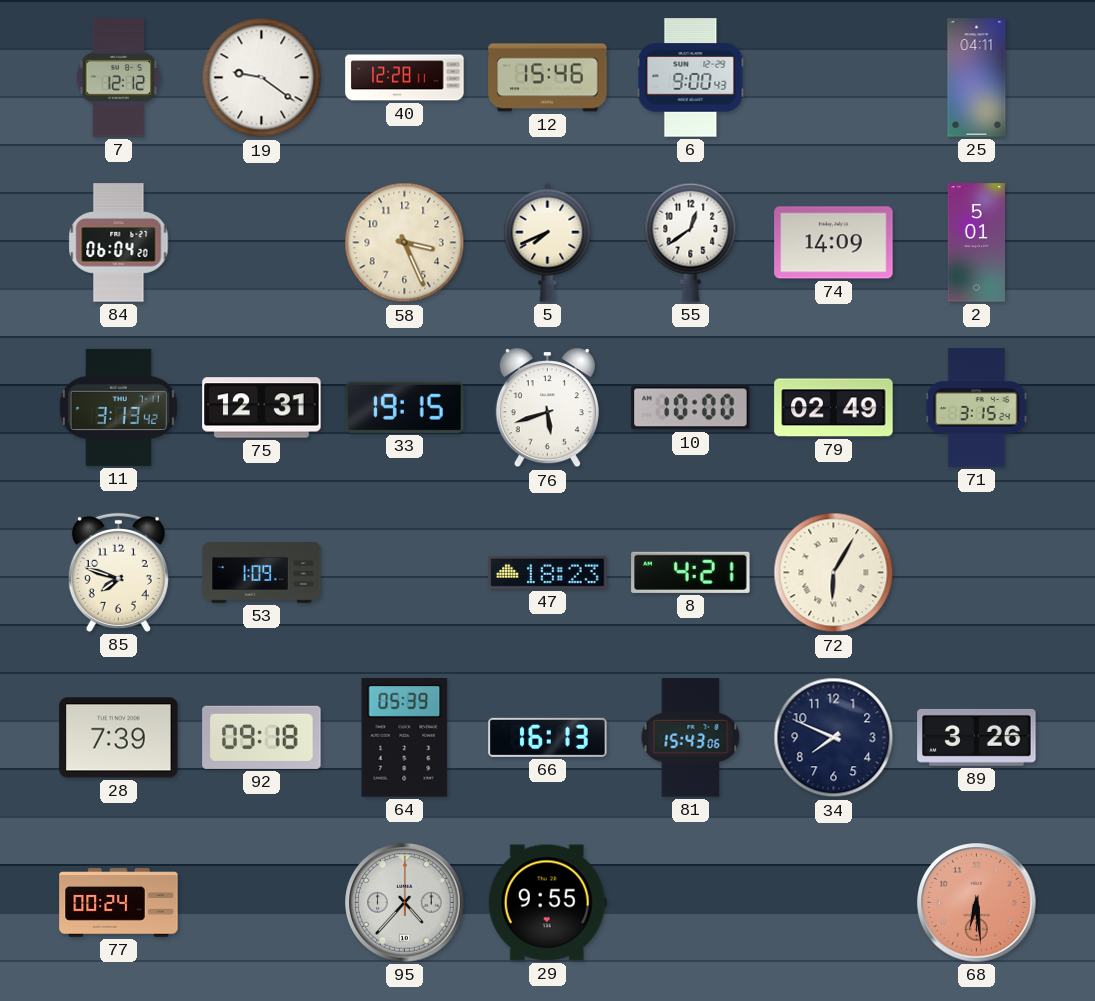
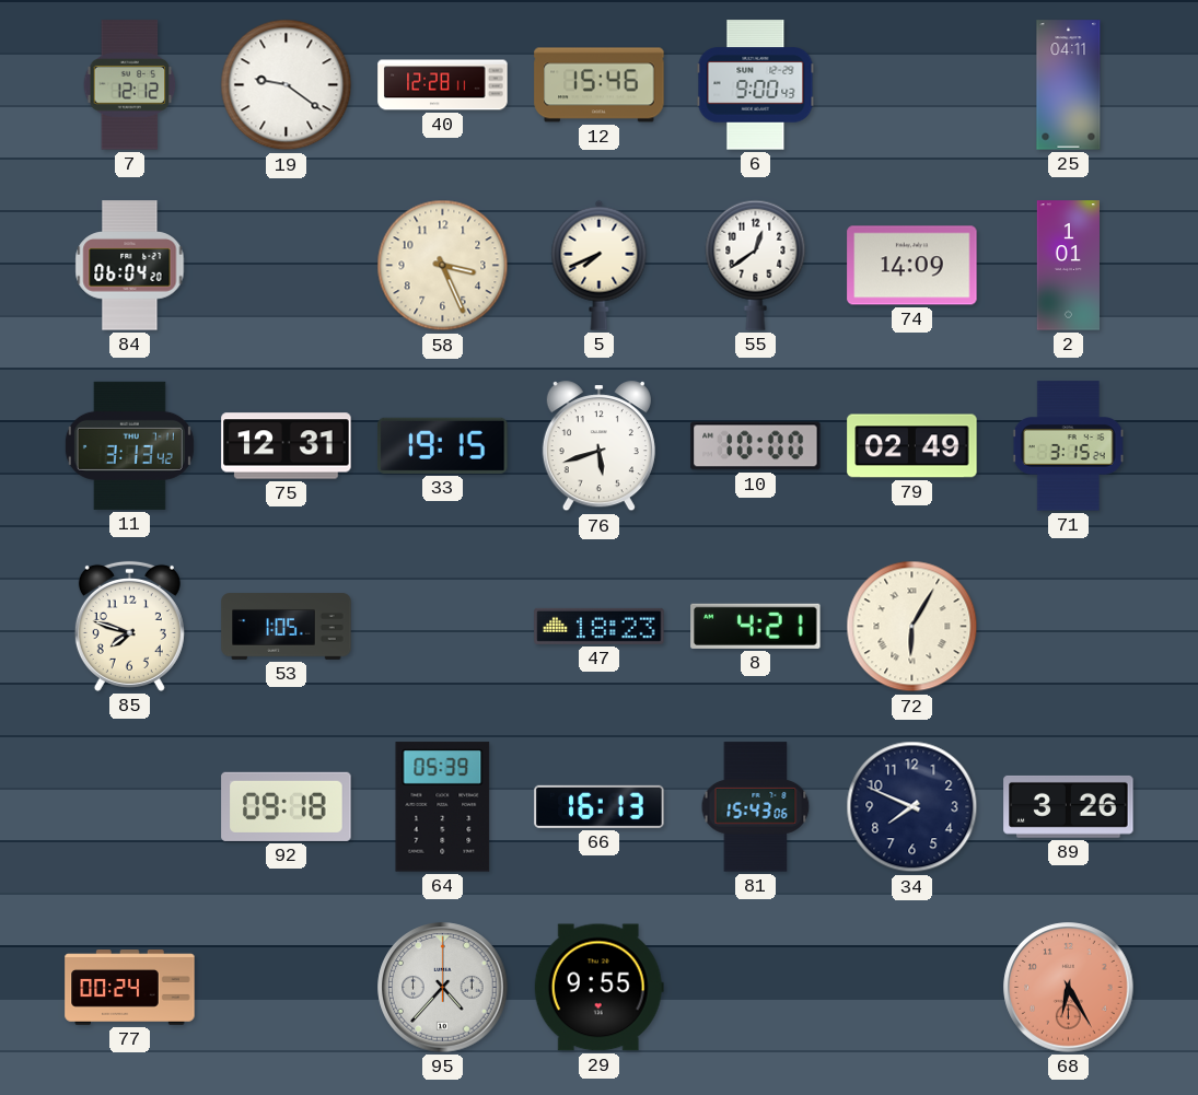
2: 5:01 -> 1:01
53: 1:09 -> 1:05
28: 7:39 -> none
68: 6:29 -> 6:25
